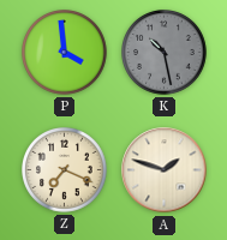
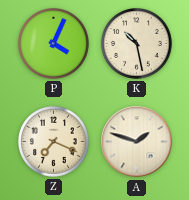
P: 3:59 -> 4:04
K dial: grey -> cream
